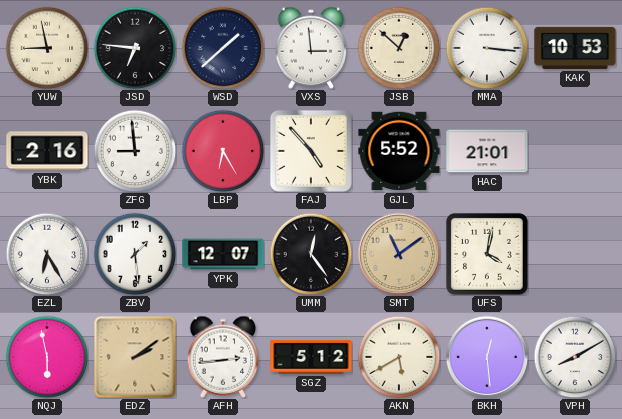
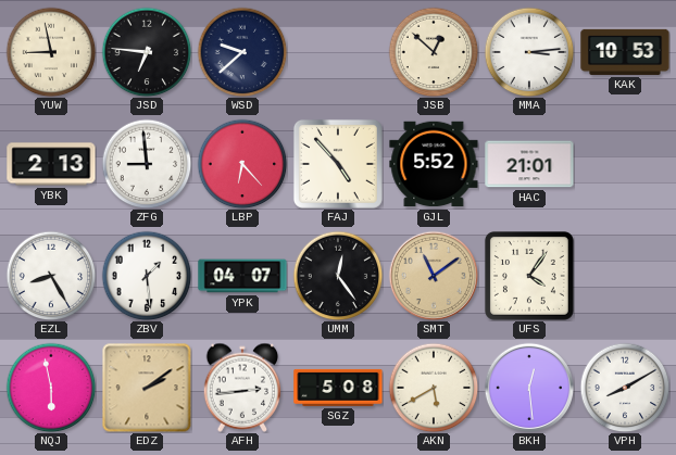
WSD: 1:38 -> 9:38
VXS: 2:59 -> none
MMA: 3:16 -> 3:14
YBK: 2:16 -> 2:13
LBP: 6:25 -> 6:23
EZL: 6:25 -> 8:25
YPK: 12:07 -> 04:07
UFS: 4:02 -> 4:06
SGZ: 5:12 -> 5:08
